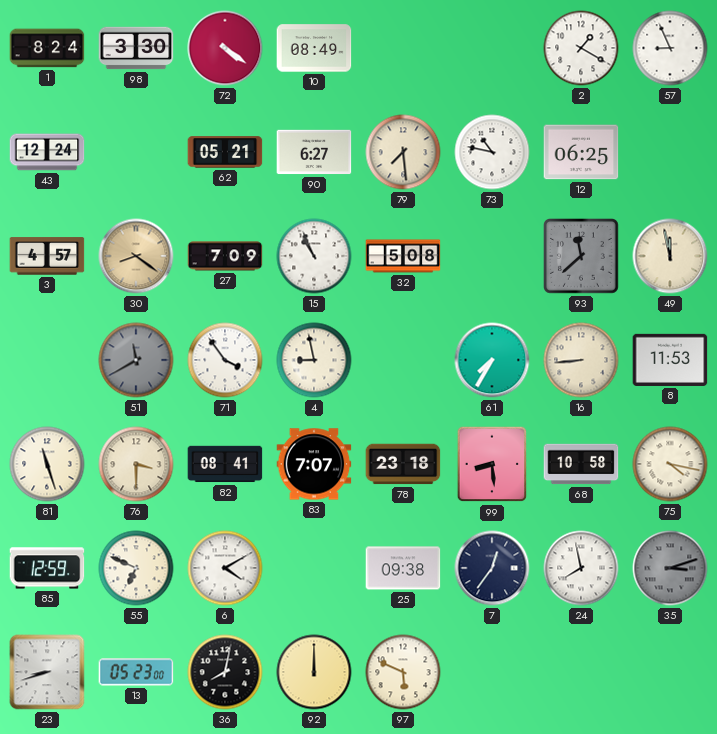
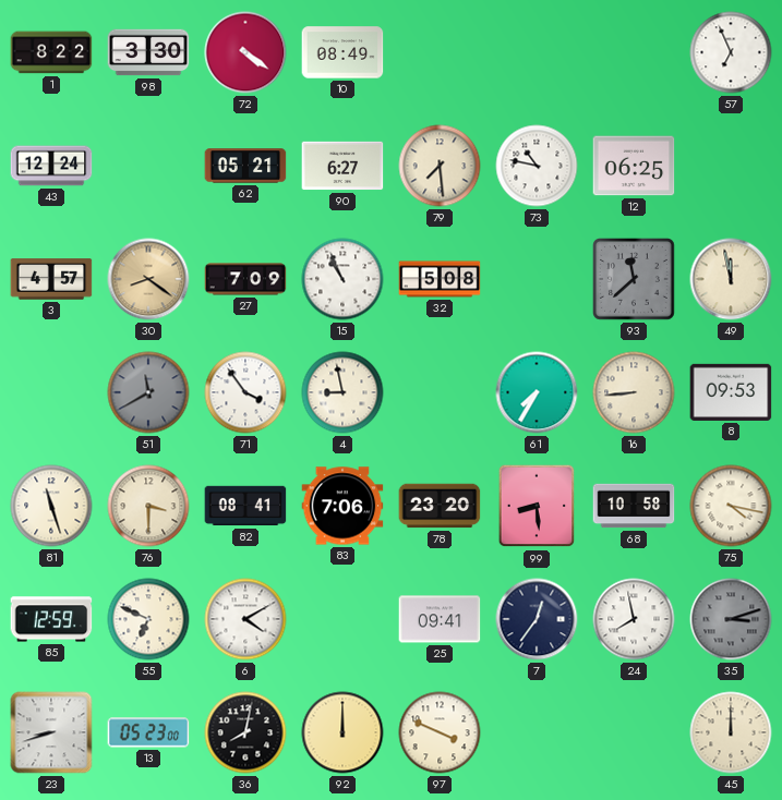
1: 8:24 -> 8:22
2: 1:20 -> none
57: 8:56 -> 6:56
8: 11:53 -> 09:53
83: 7:07 -> 7:06
78: 23:18 -> 23:20
25: 09:38 -> 09:41
97: 5:49 -> 3:49
45: none -> 12:00
